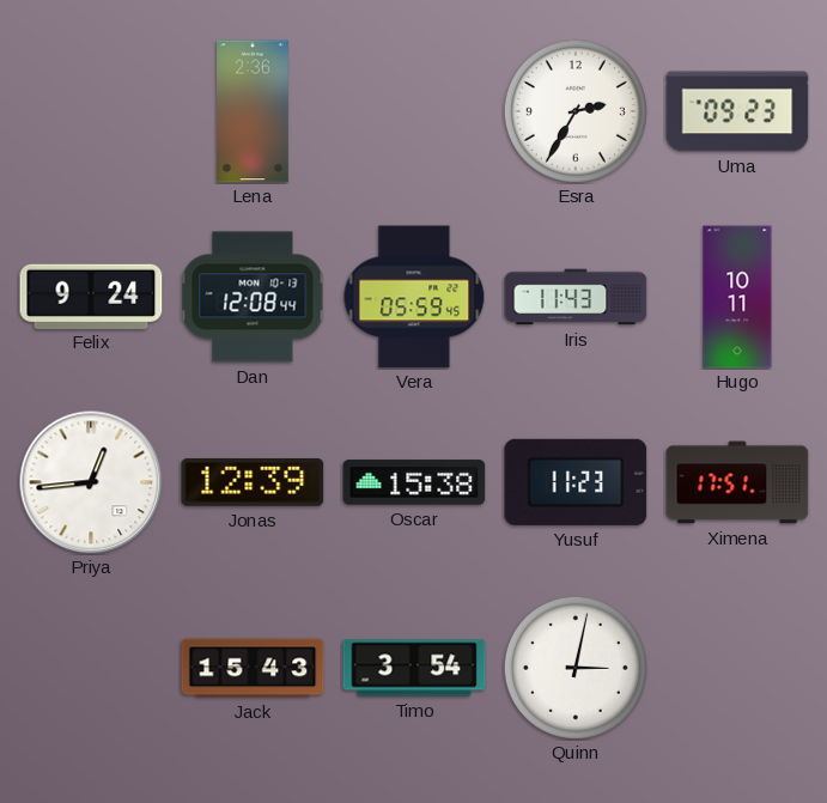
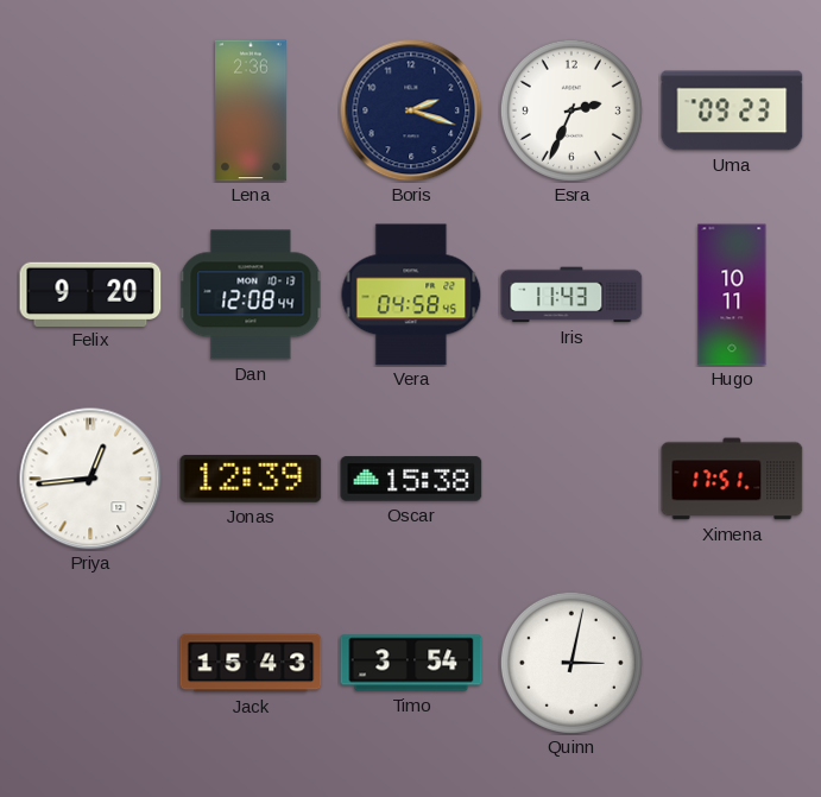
Boris: none -> 2:18
Esra: 2:35 -> 2:34
Felix: 9:24 -> 9:20
Vera: 05:59 -> 04:58
Yusuf: 11:23 -> none
